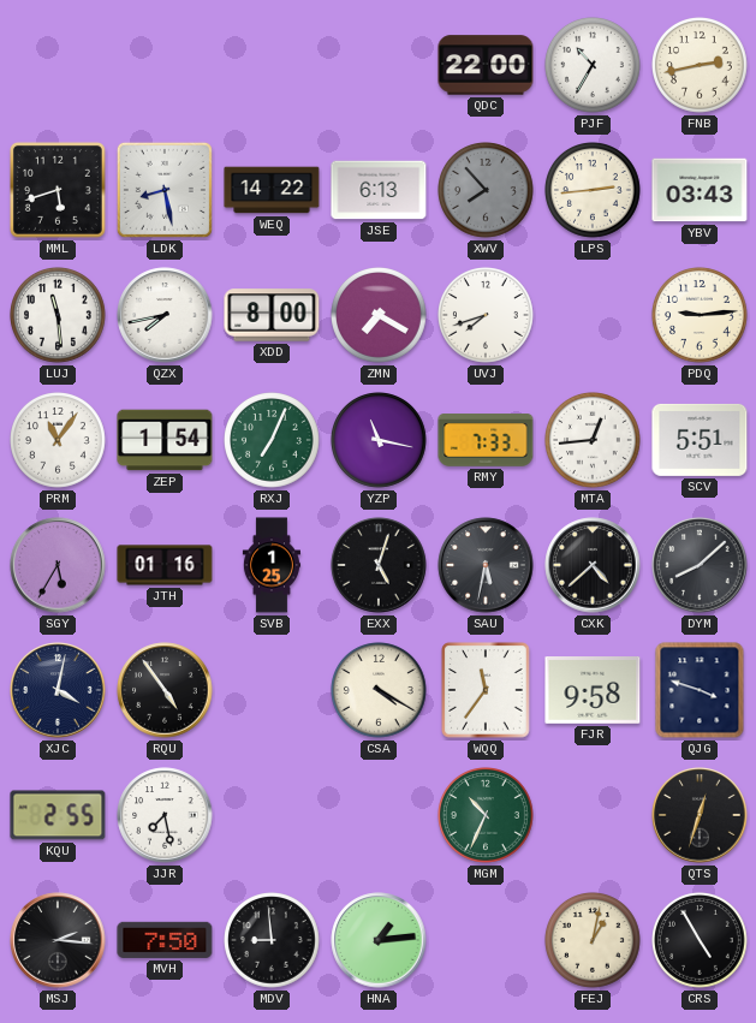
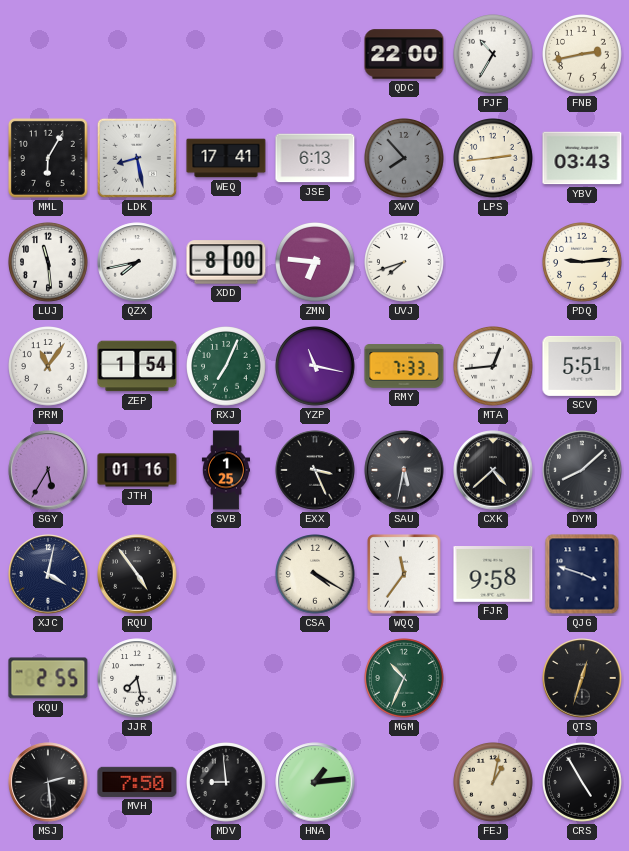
MML: 5:42 -> 6:05
WEQ: 14:22 -> 17:41
ZMN: 7:20 -> 6:46
EXX: 5:03 -> 3:26
MSJ: 2:16 -> 2:29
